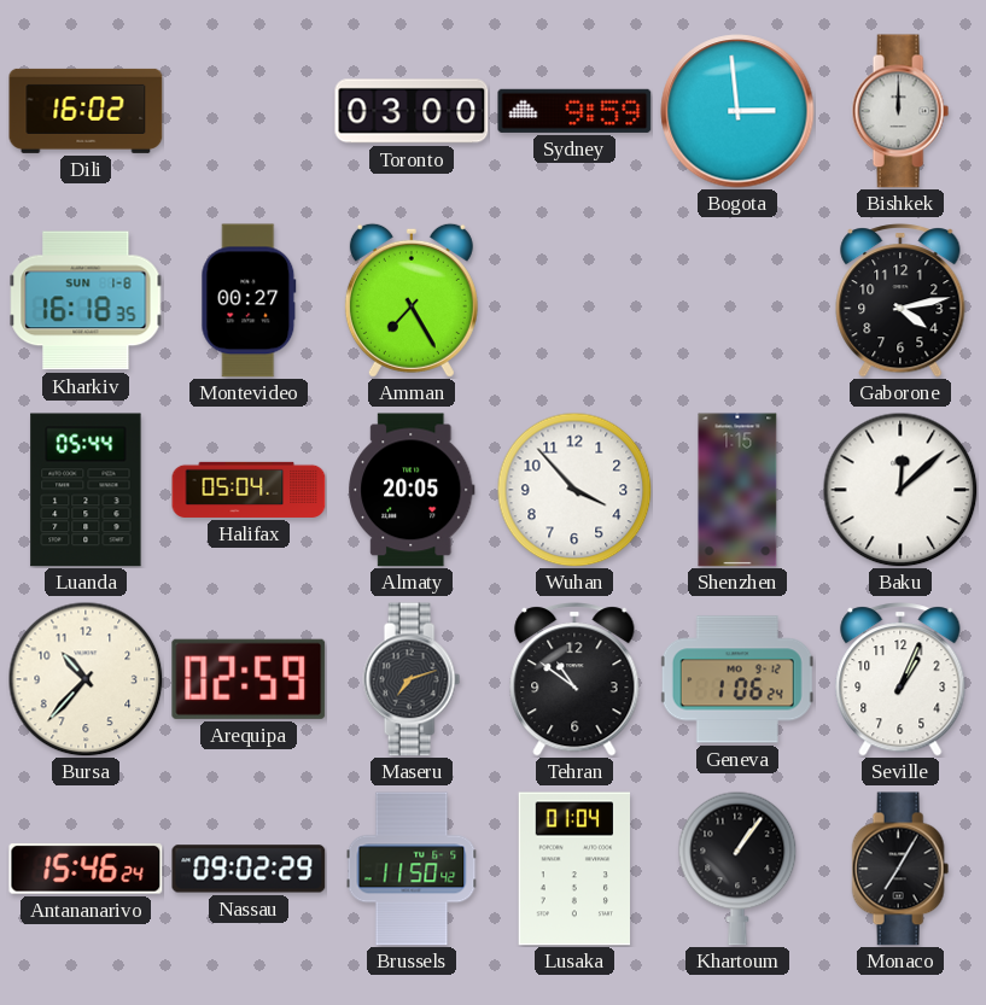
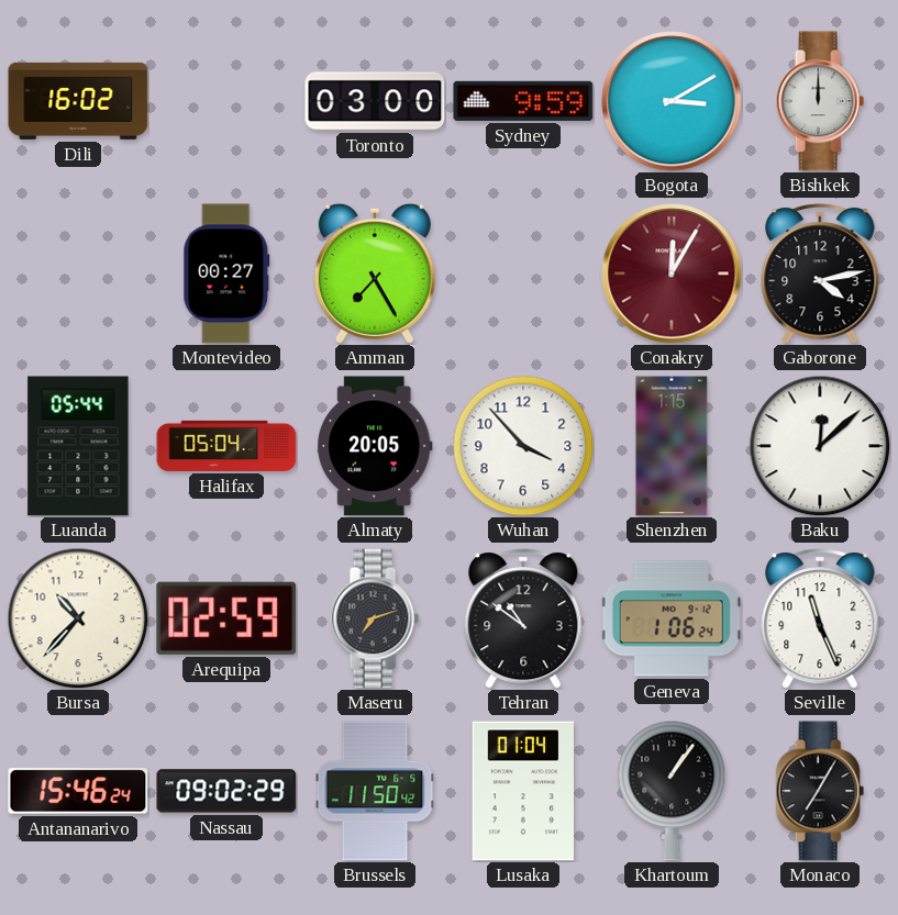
Bogota: 2:59 -> 3:10
Kharkiv: 16:18 -> none
Conakry: none -> 12:05
Seville: 1:04 -> 11:26
